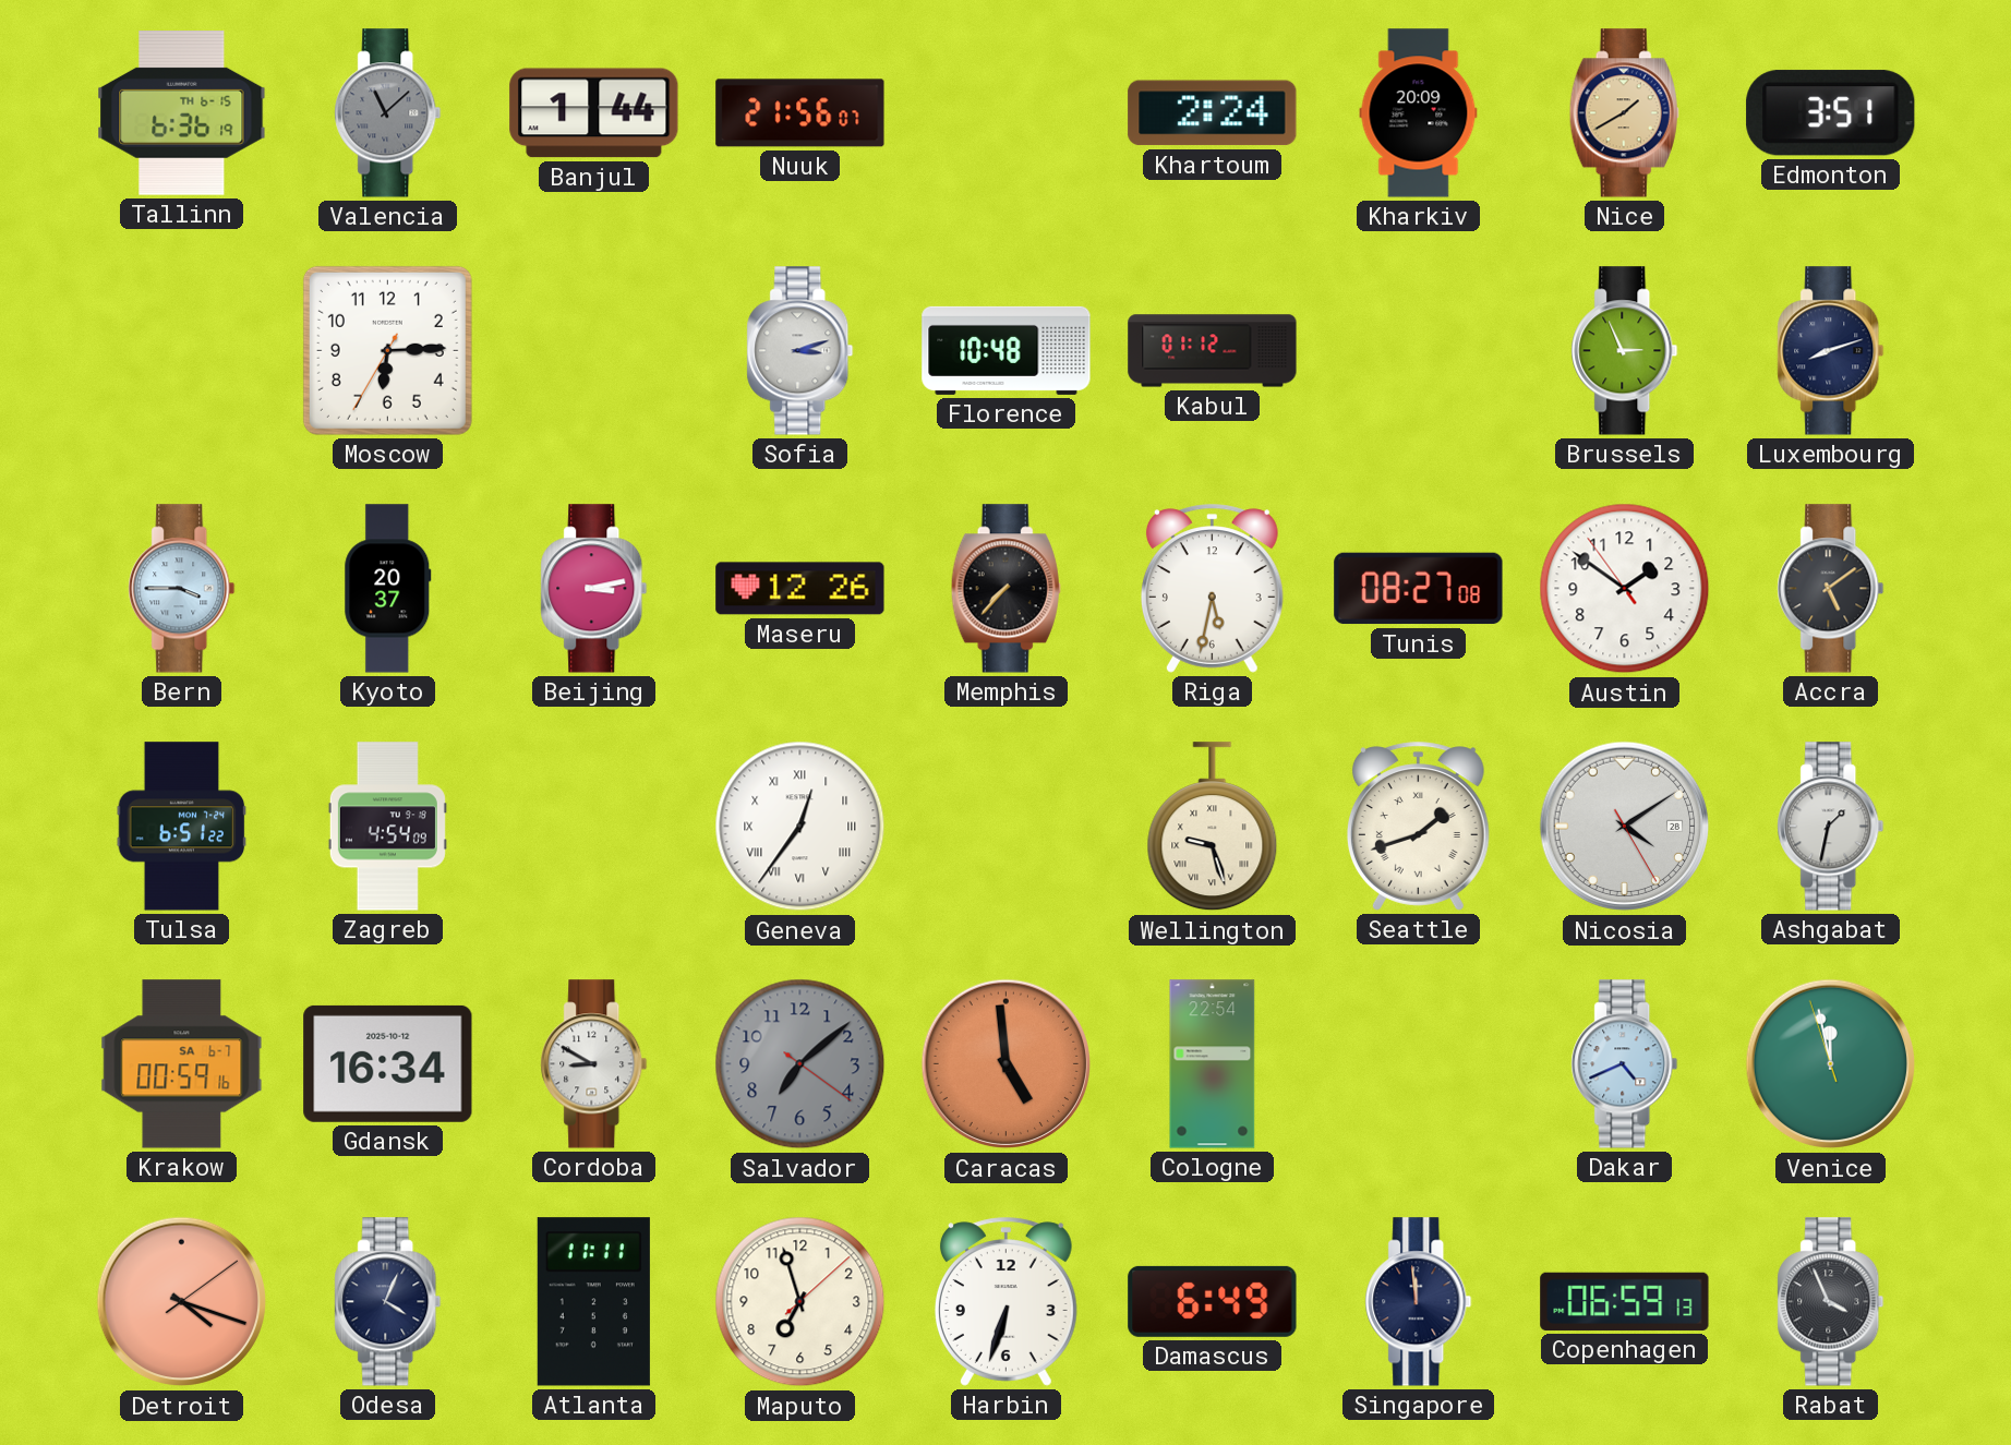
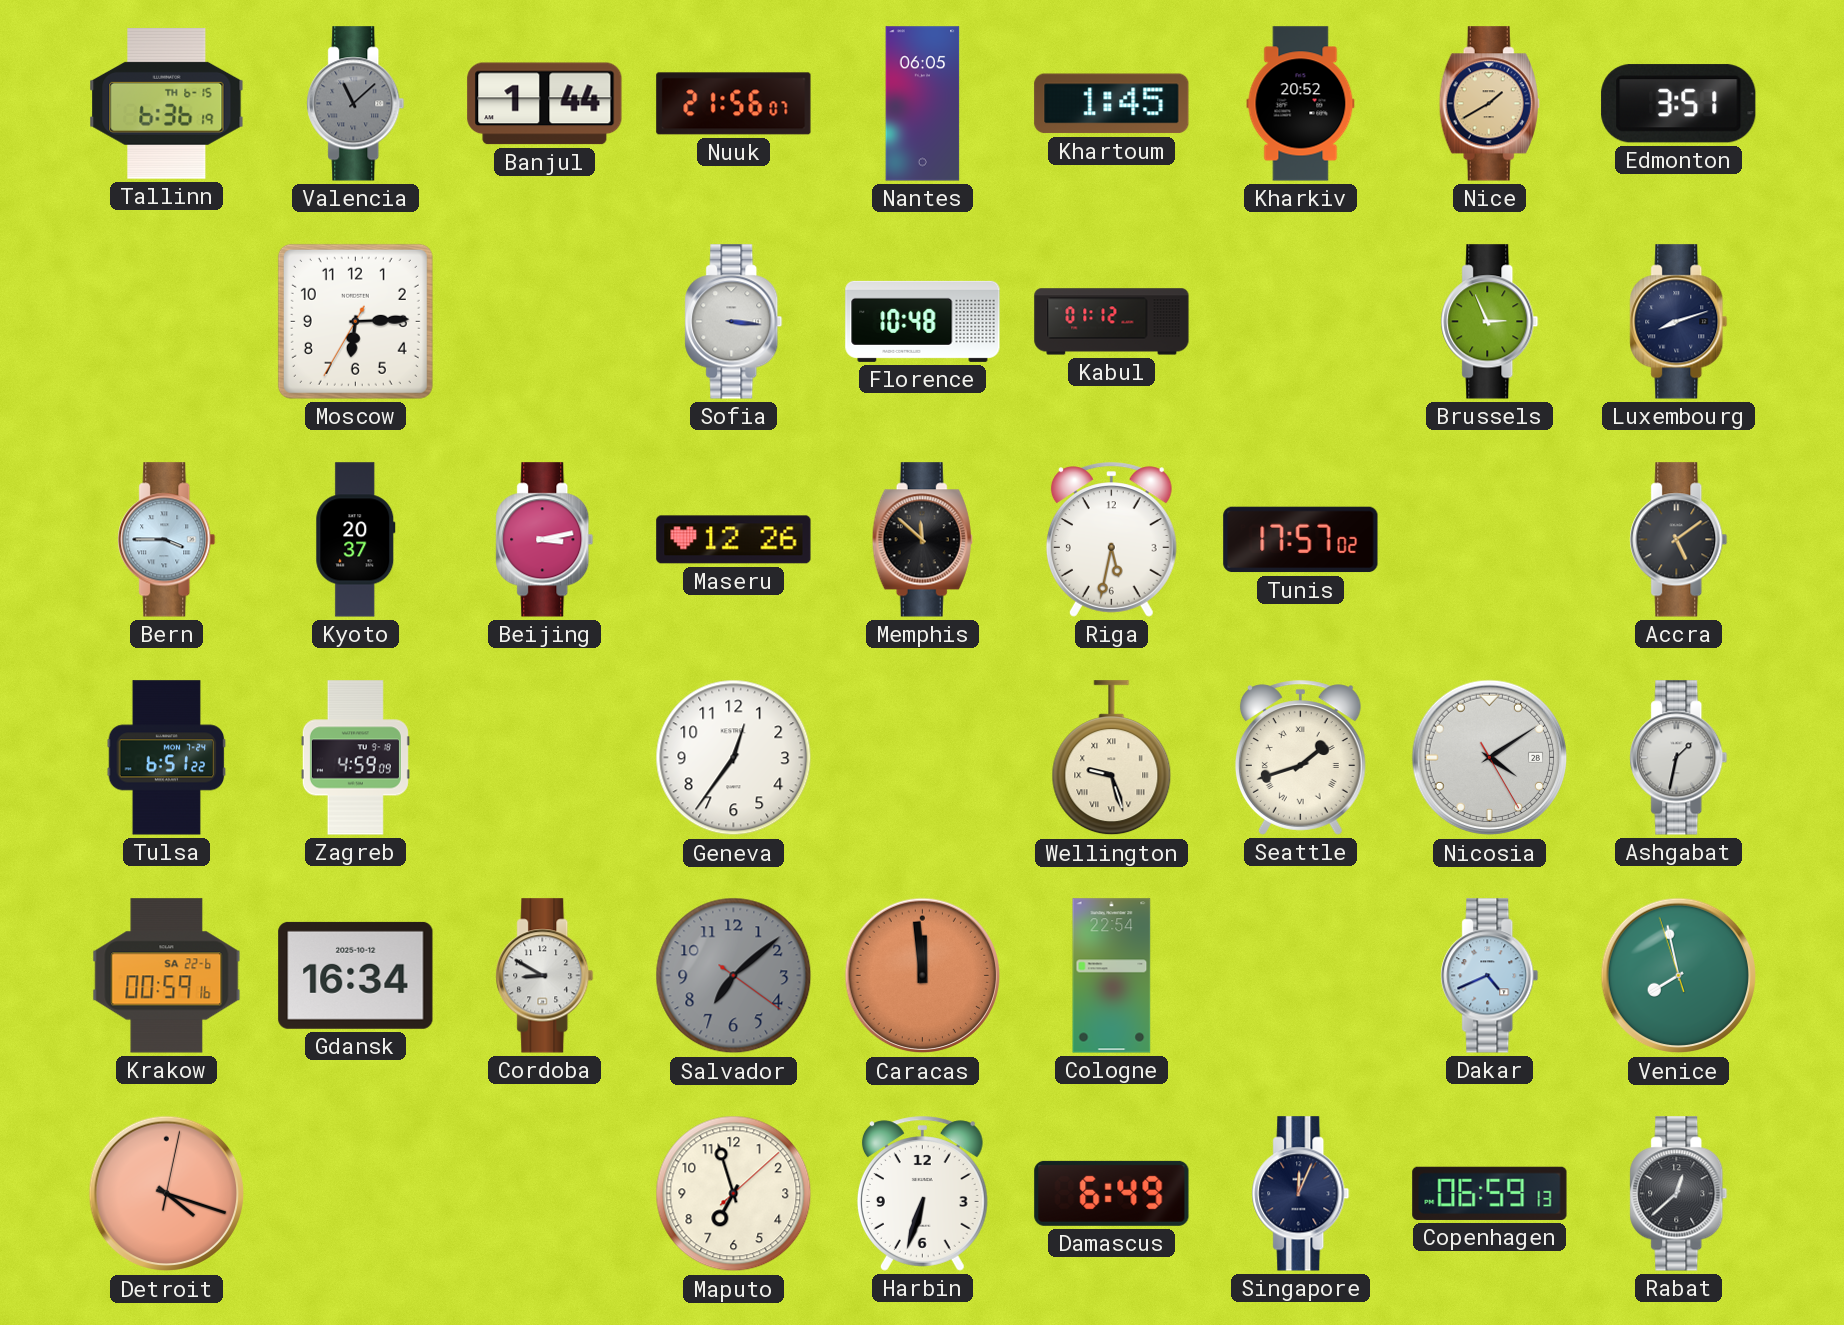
Nantes: none -> 06:05
Khartoum: 2:24 -> 1:45
Kharkiv: 20:09 -> 20:52
Sofia: 3:12 -> 3:16
Memphis: 7:37 -> 11:52
Tunis: 08:27 -> 17:57
Austin: 1:50 -> none
Zagreb: 4:54 -> 4:59
Geneva numerals: Roman -> Arabic
Krakow date: SA 6-7 -> SA 22-6
Caracas: 4:59 -> 11:59
Venice: 11:57 -> 7:57
Detroit: 4:18:09 -> 4:18:02
Odesa: 4:04 -> none
Atlanta: 11:11 -> none
Singapore: 11:59 -> 12:04
Rabat: 3:56 -> 12:38
